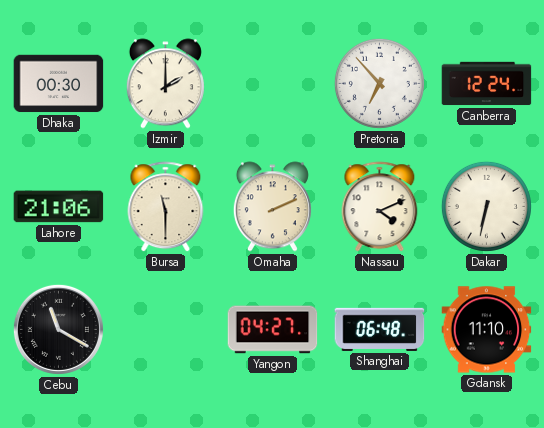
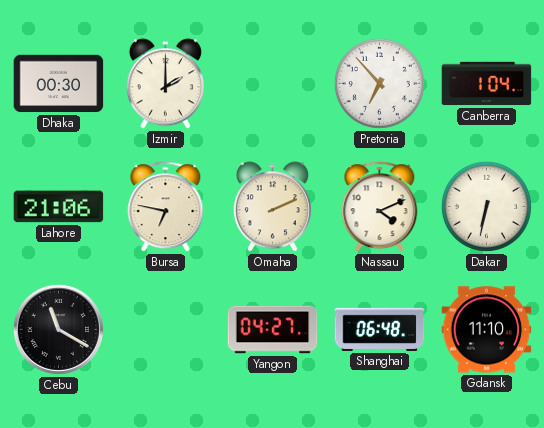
Canberra: 12:24 -> 1:04
Bursa: 11:30 -> 6:47
